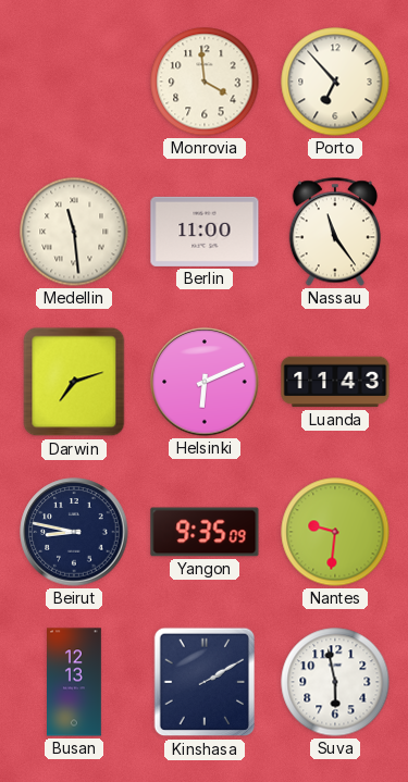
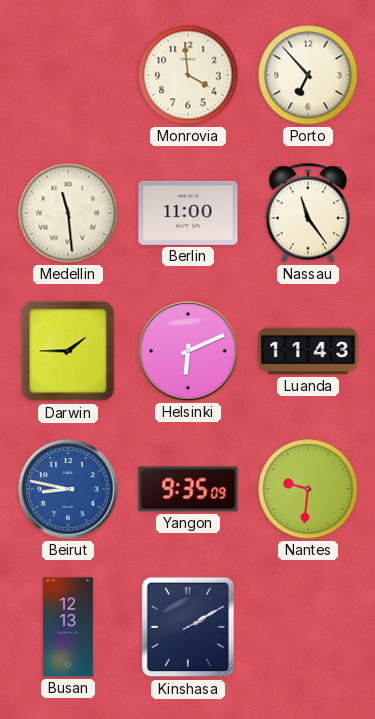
Darwin: 7:12 -> 1:45
Beirut dial: navy -> blue
Suva: 5:58 -> none
